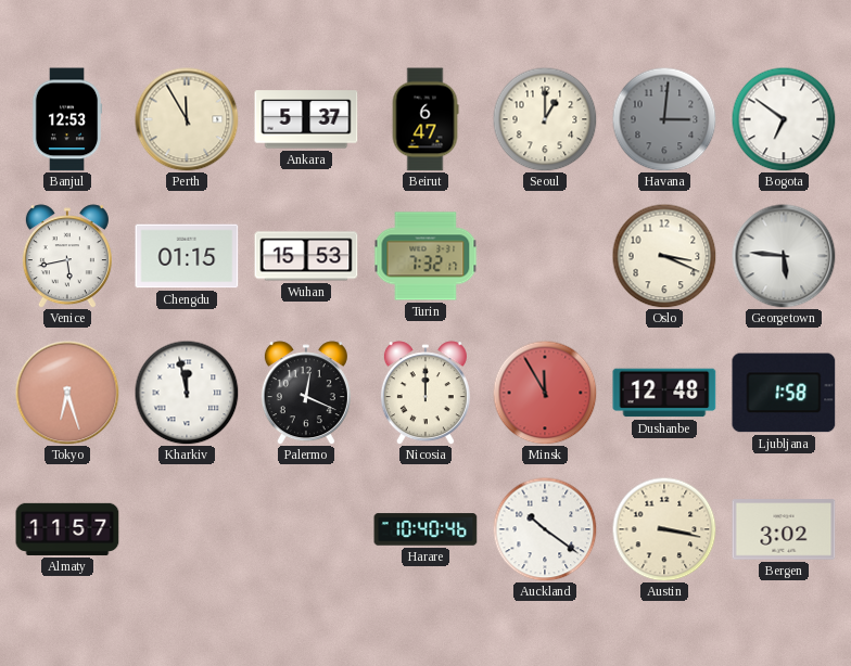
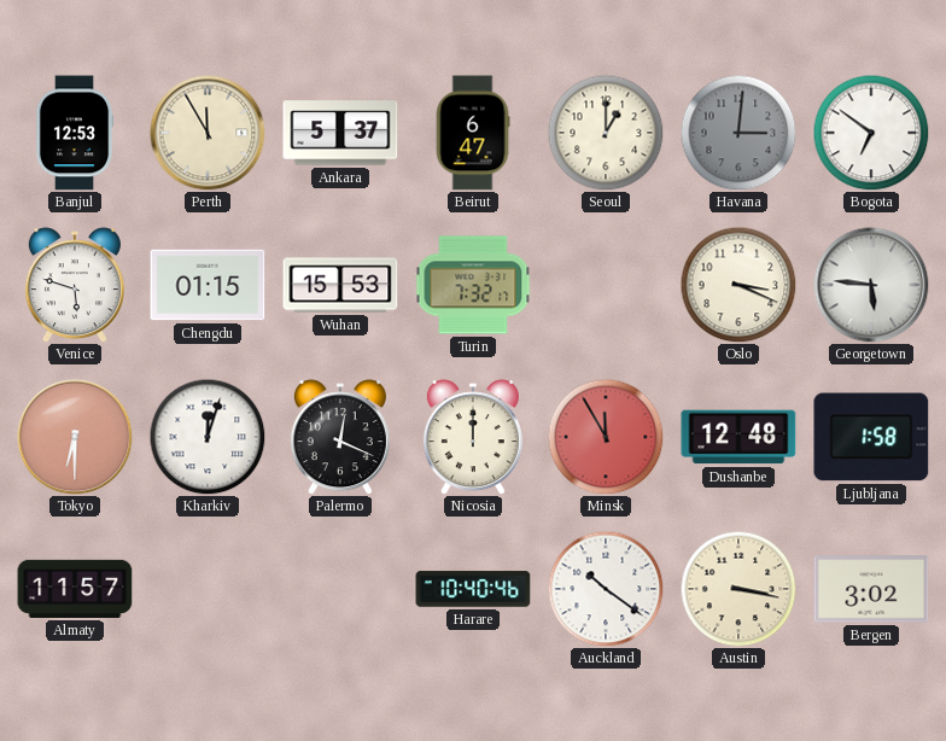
Venice: 5:43 -> 5:48
Tokyo: 6:27 -> 6:30
Kharkiv: 11:58 -> 12:03
